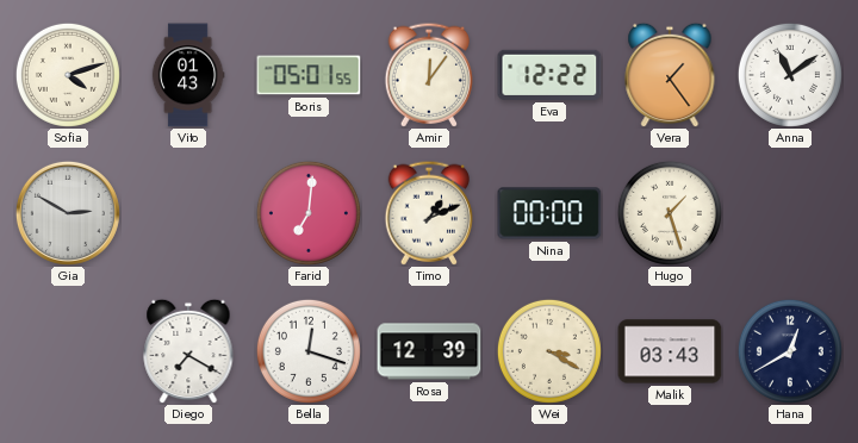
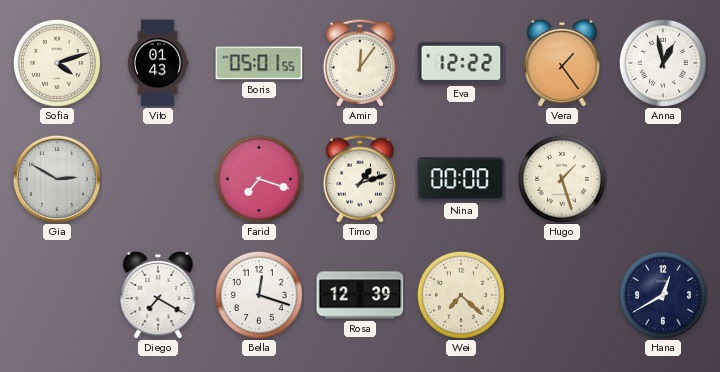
Anna: 11:09 -> 12:58
Farid: 7:01 -> 7:18
Timo: 1:11 -> 1:12
Wei: 3:20 -> 7:22
Malik: 03:43 -> none
